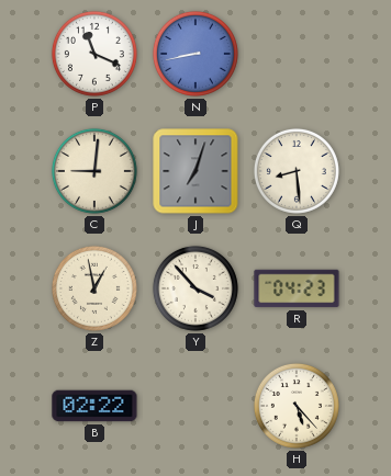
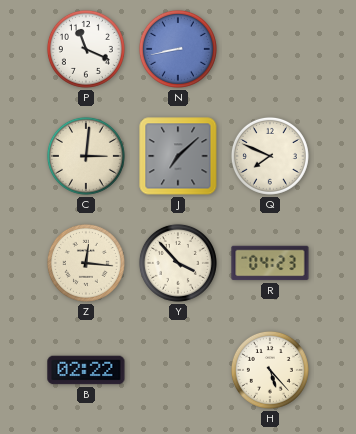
C: 9:01 -> 3:01
J: 7:03 -> 7:08
Q: 8:29 -> 7:49
Z: 12:58 -> 12:16
